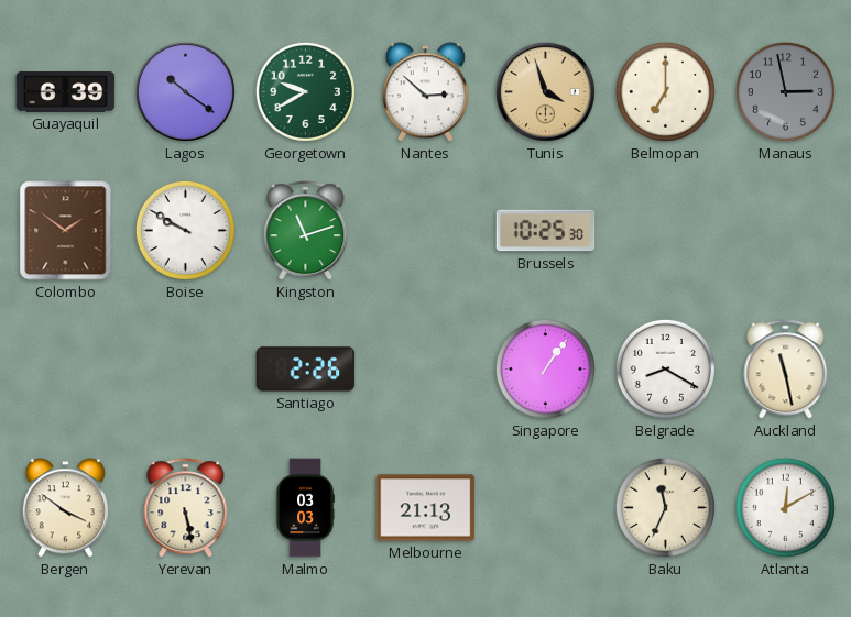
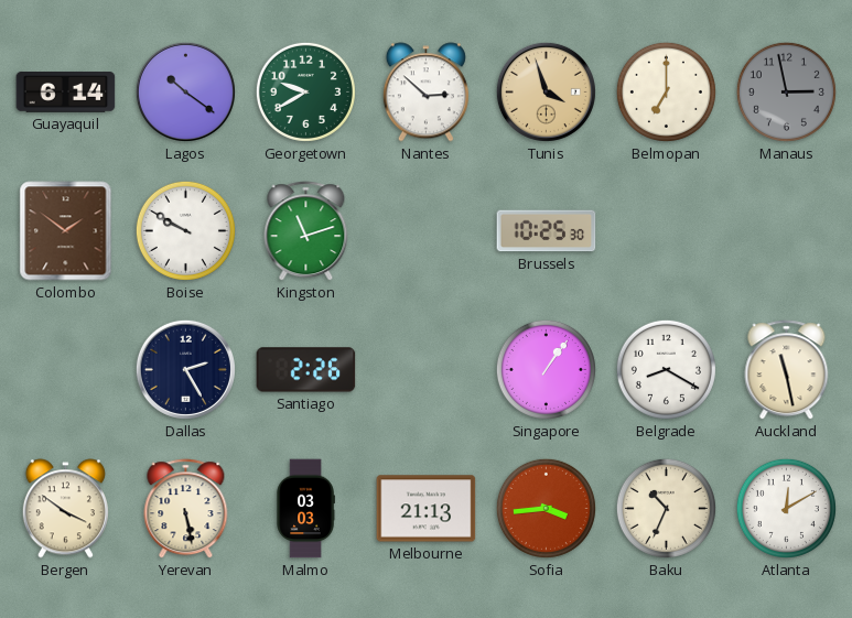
Guayaquil: 6:39 -> 6:14
Dallas: none -> 2:25
Sofia: none -> 3:44
Baku: 11:34 -> 10:34
